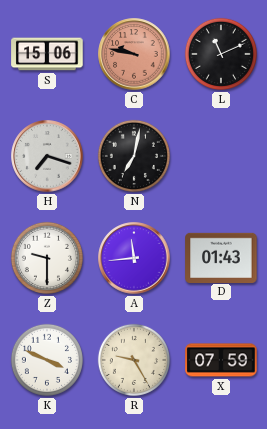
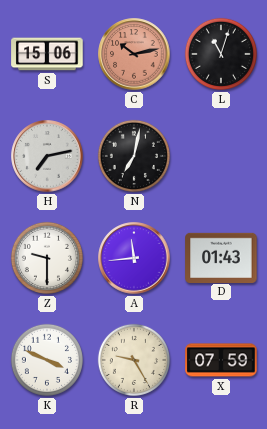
C: 9:47 -> 10:13
L: 11:11 -> 11:03
H: 7:18 -> 7:13
